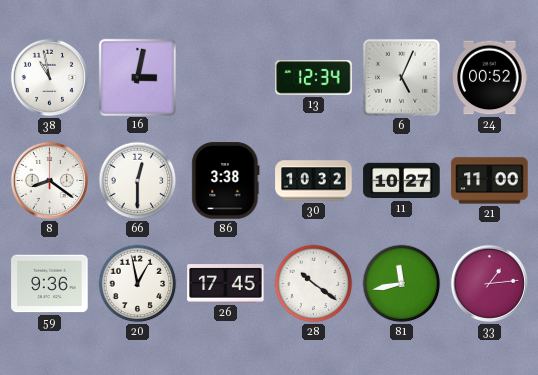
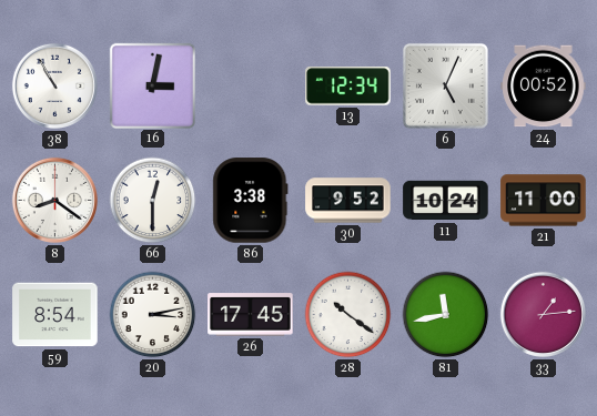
38: 10:58 -> 10:55
30: 10:32 -> 9:52
11: 10:27 -> 10:24
59: 9:36 -> 8:54
20: 12:58 -> 3:13
